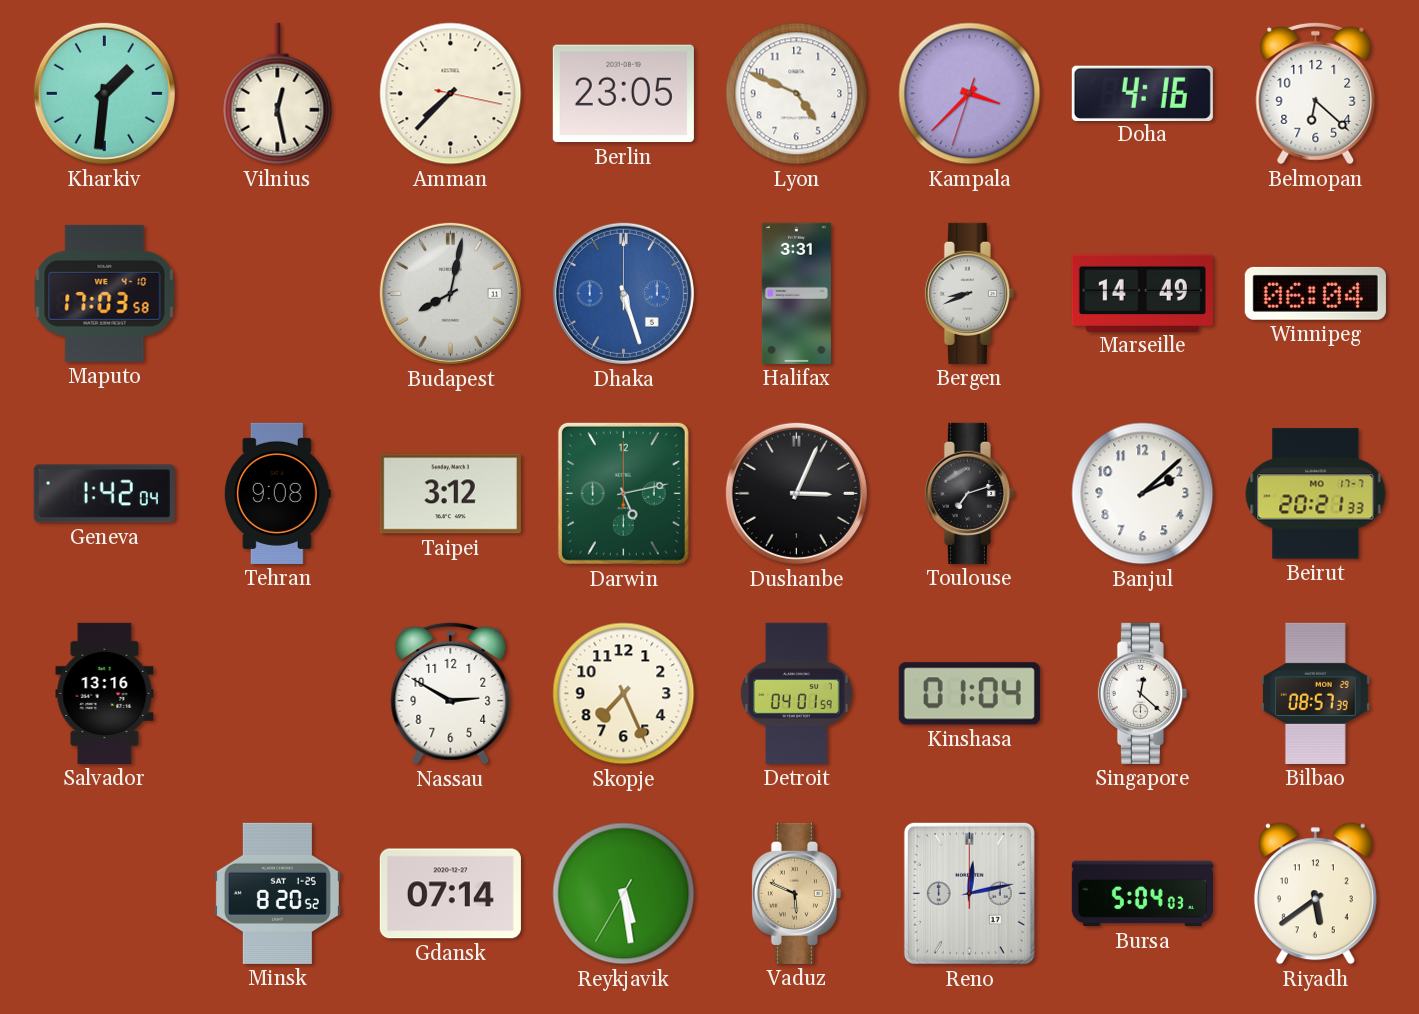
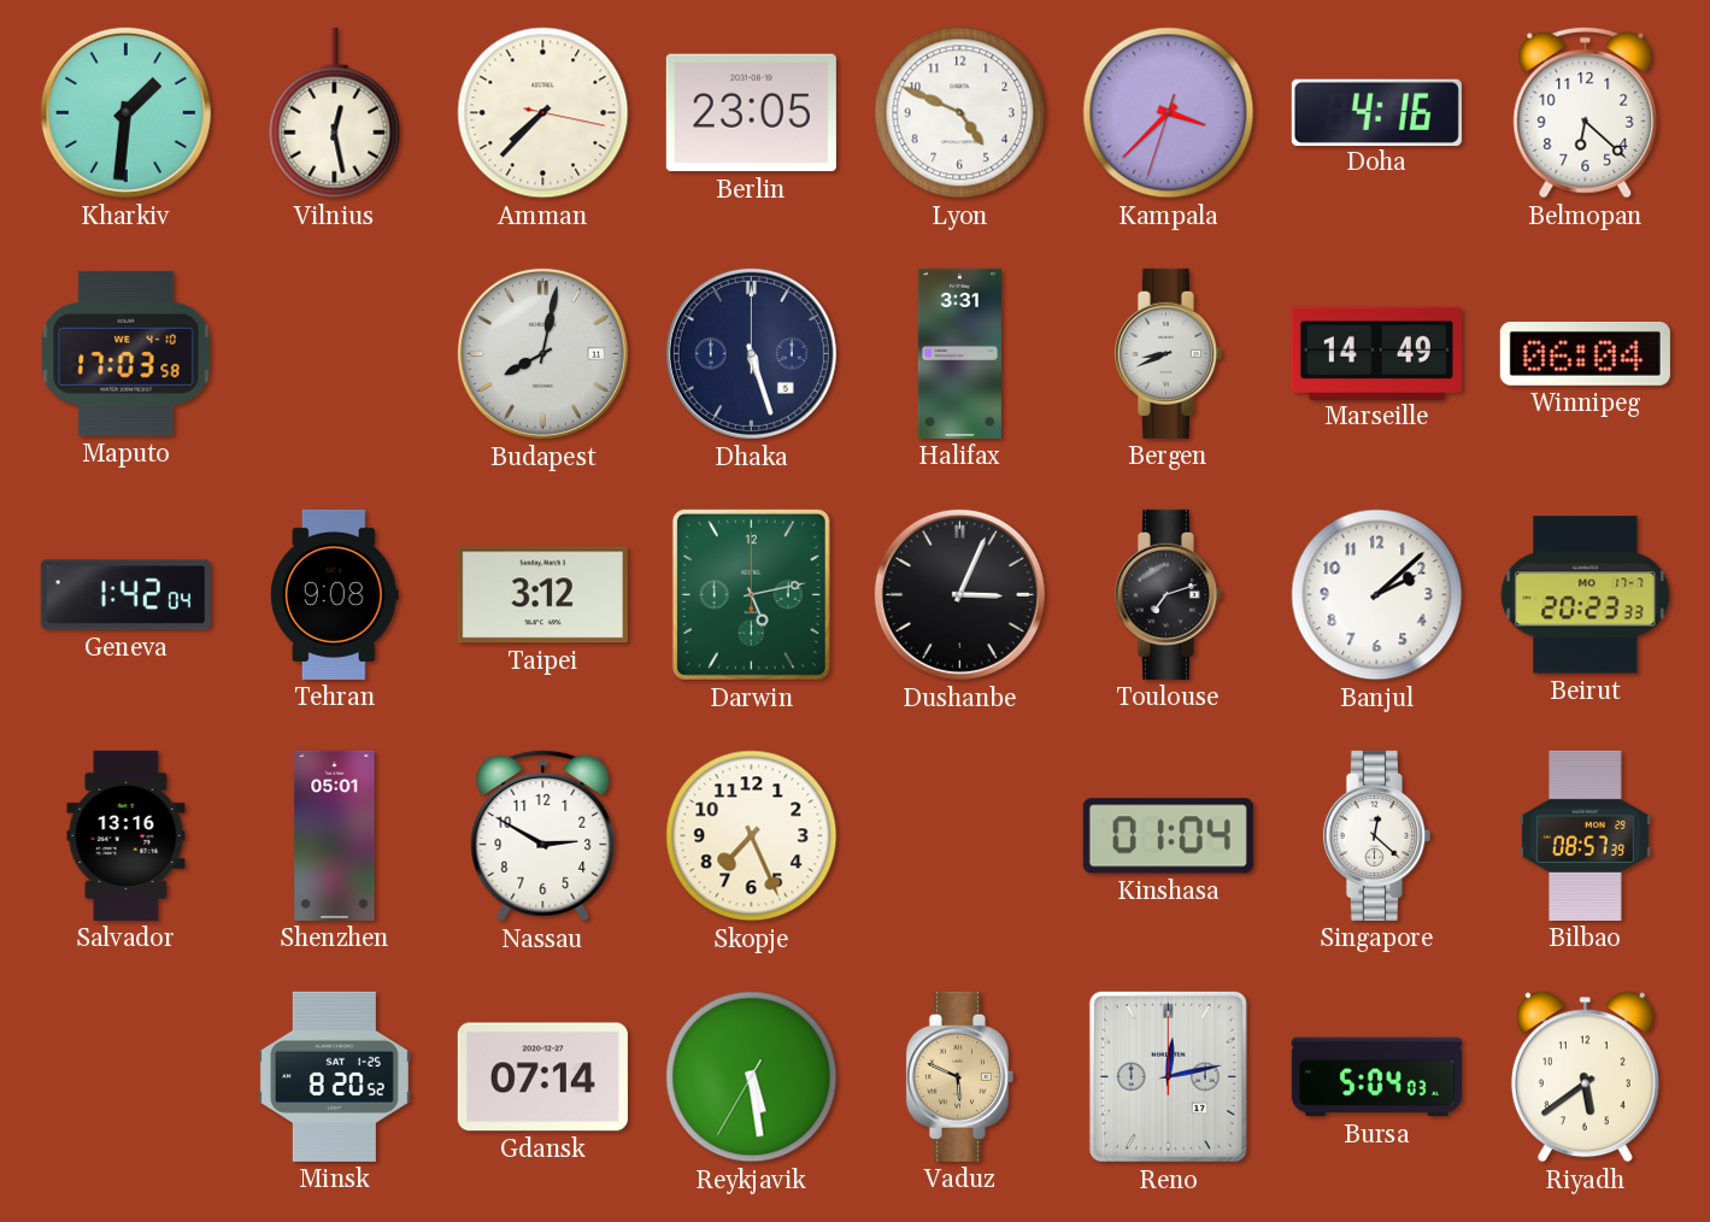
Dhaka dial: blue -> navy
Beirut: 20:21 -> 20:23
Shenzhen: none -> 05:01
Detroit: 04:01 -> none
